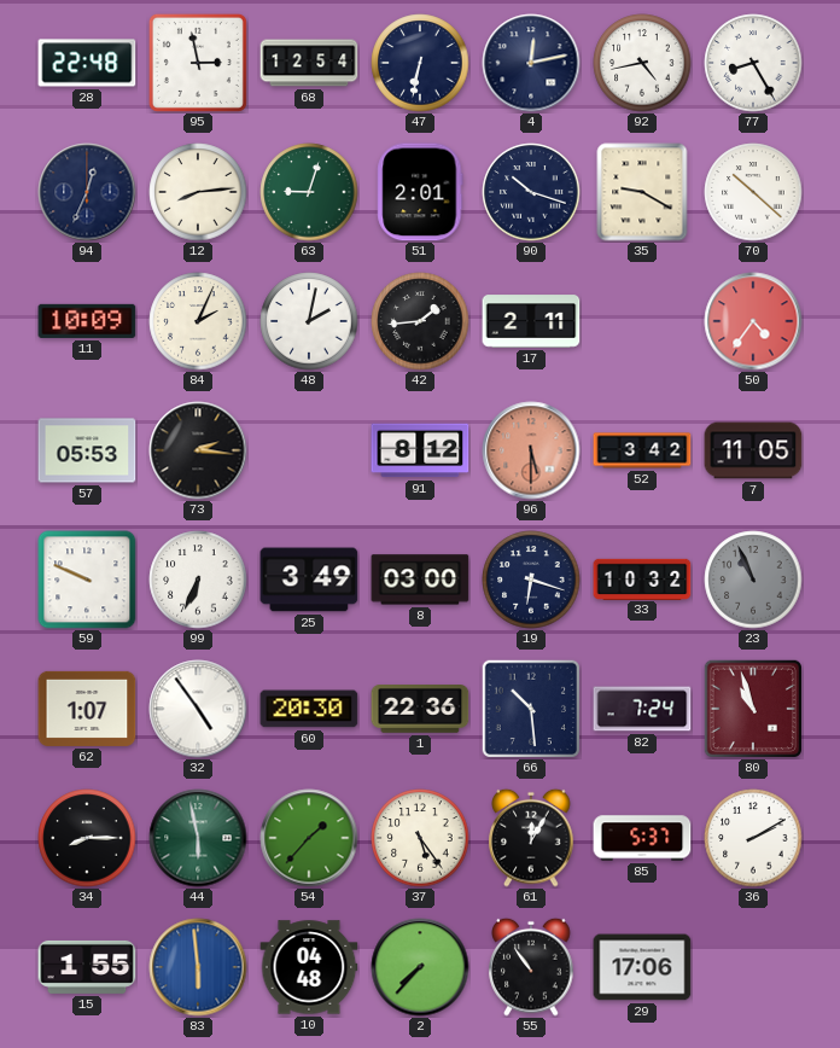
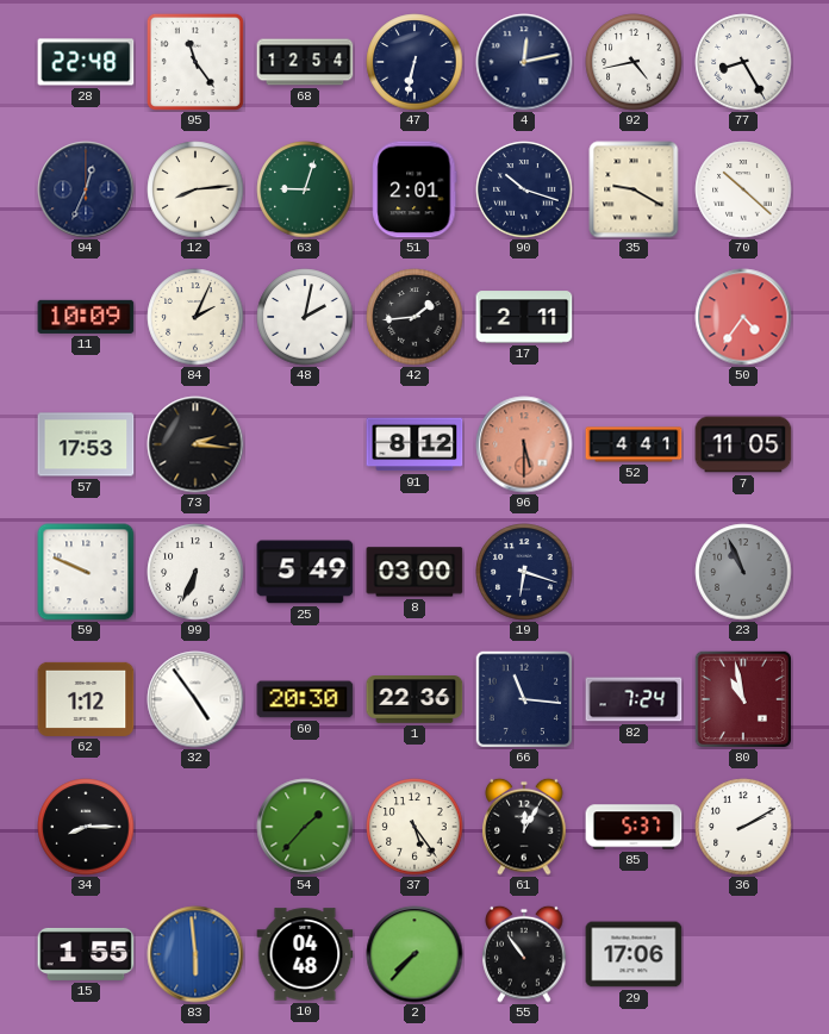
95: 2:58 -> 11:24
57: 05:53 -> 17:53
52: 3:42 -> 4:41
25: 3:49 -> 5:49
33: 10:32 -> none
62: 1:07 -> 1:12
66: 10:29 -> 11:16
80: 10:57 -> 10:58
44: 5:58 -> none
